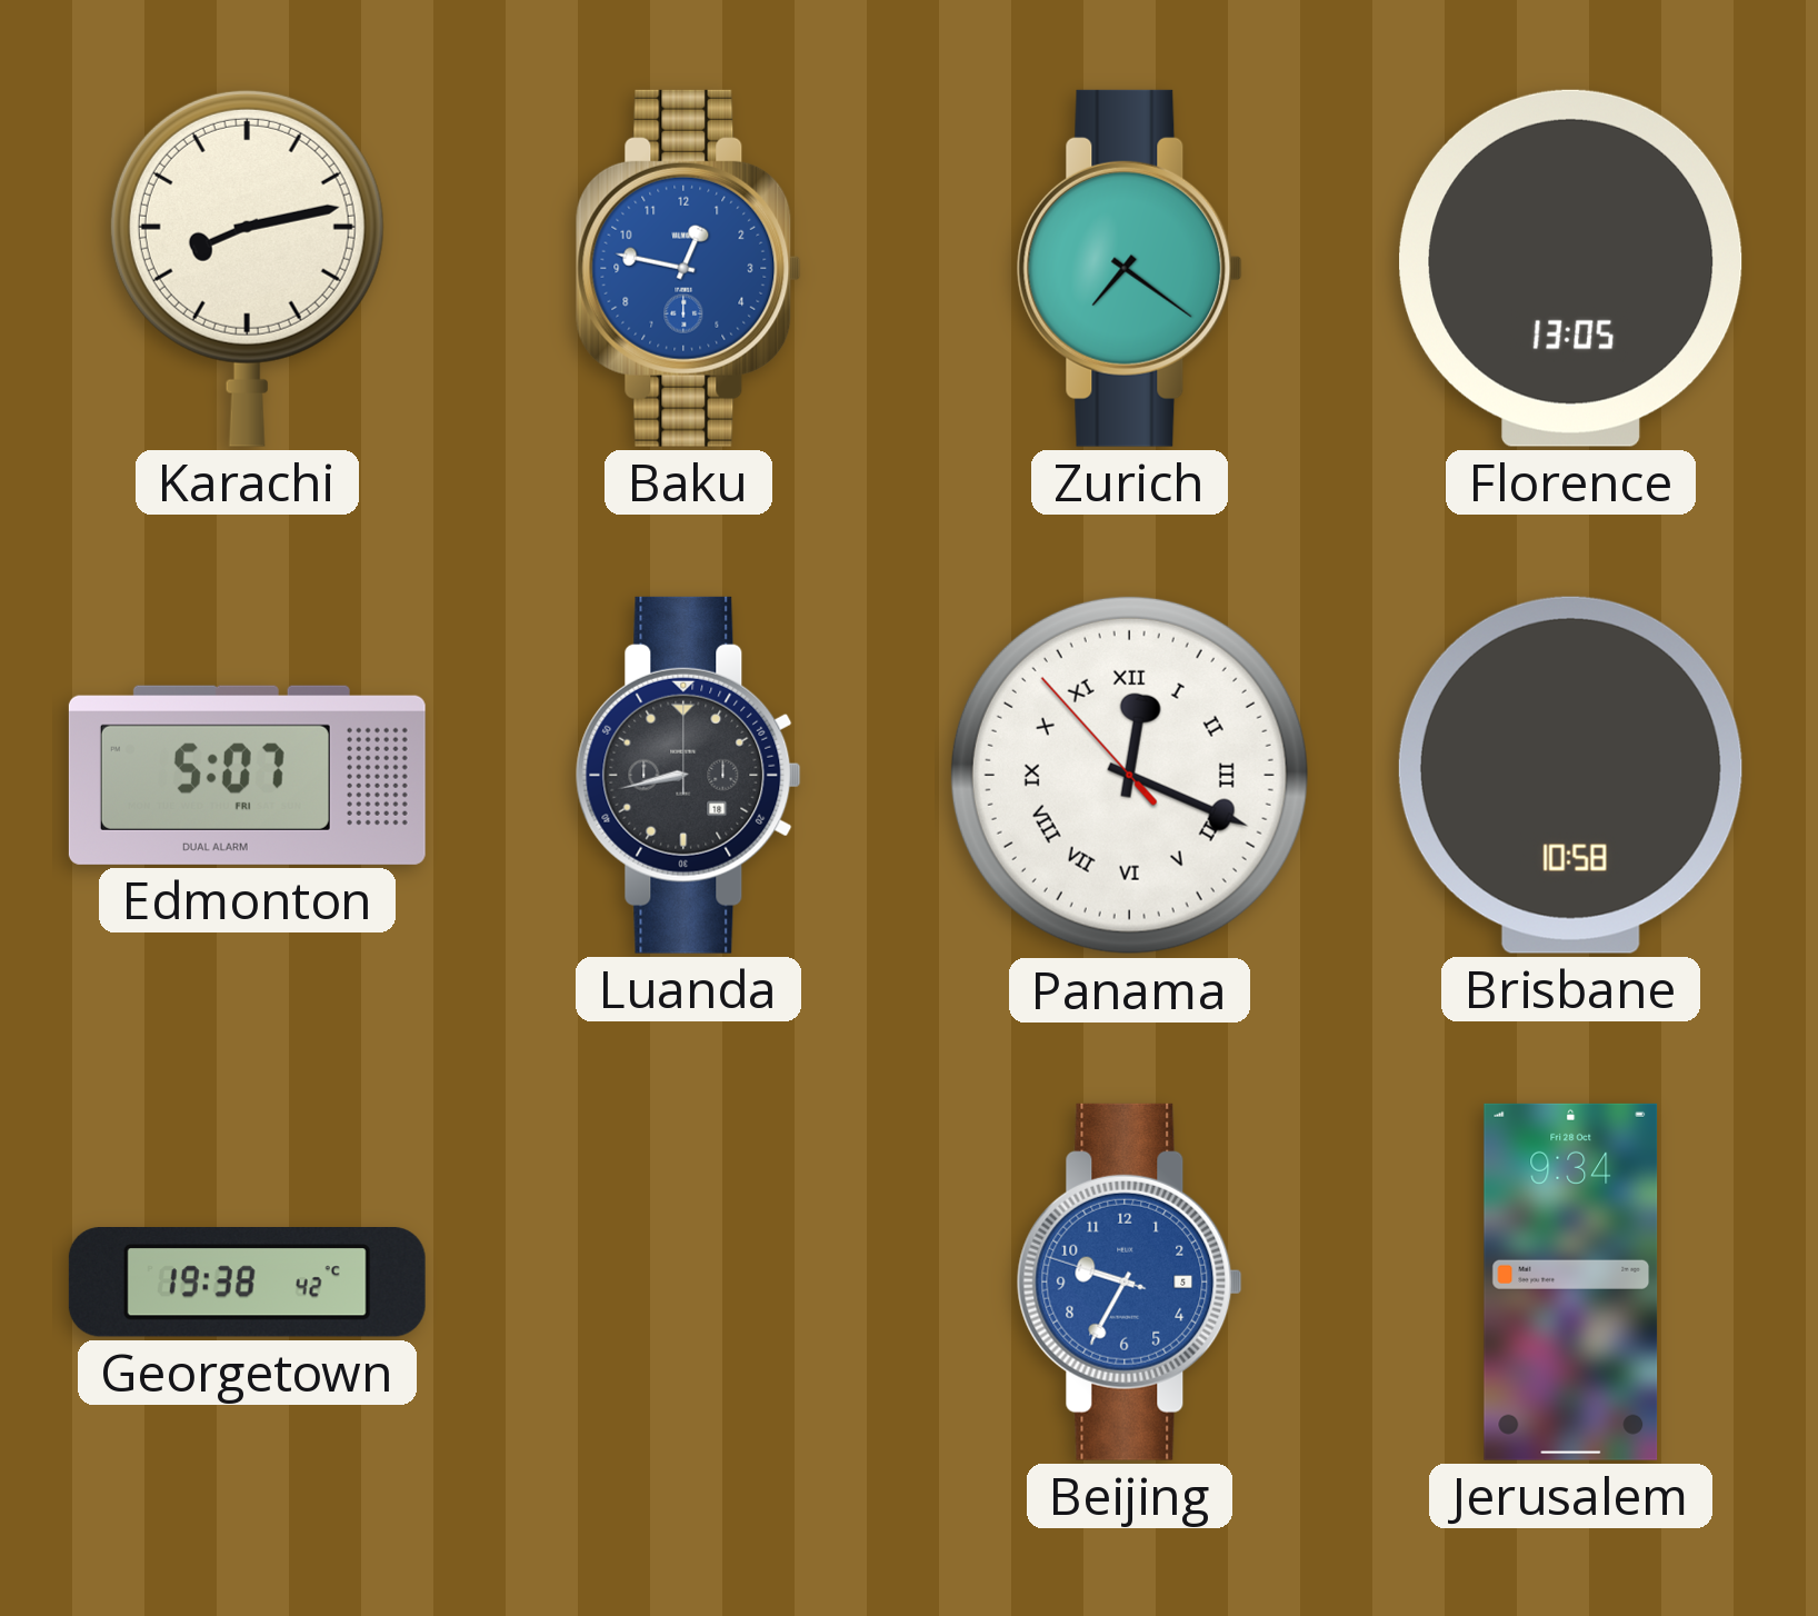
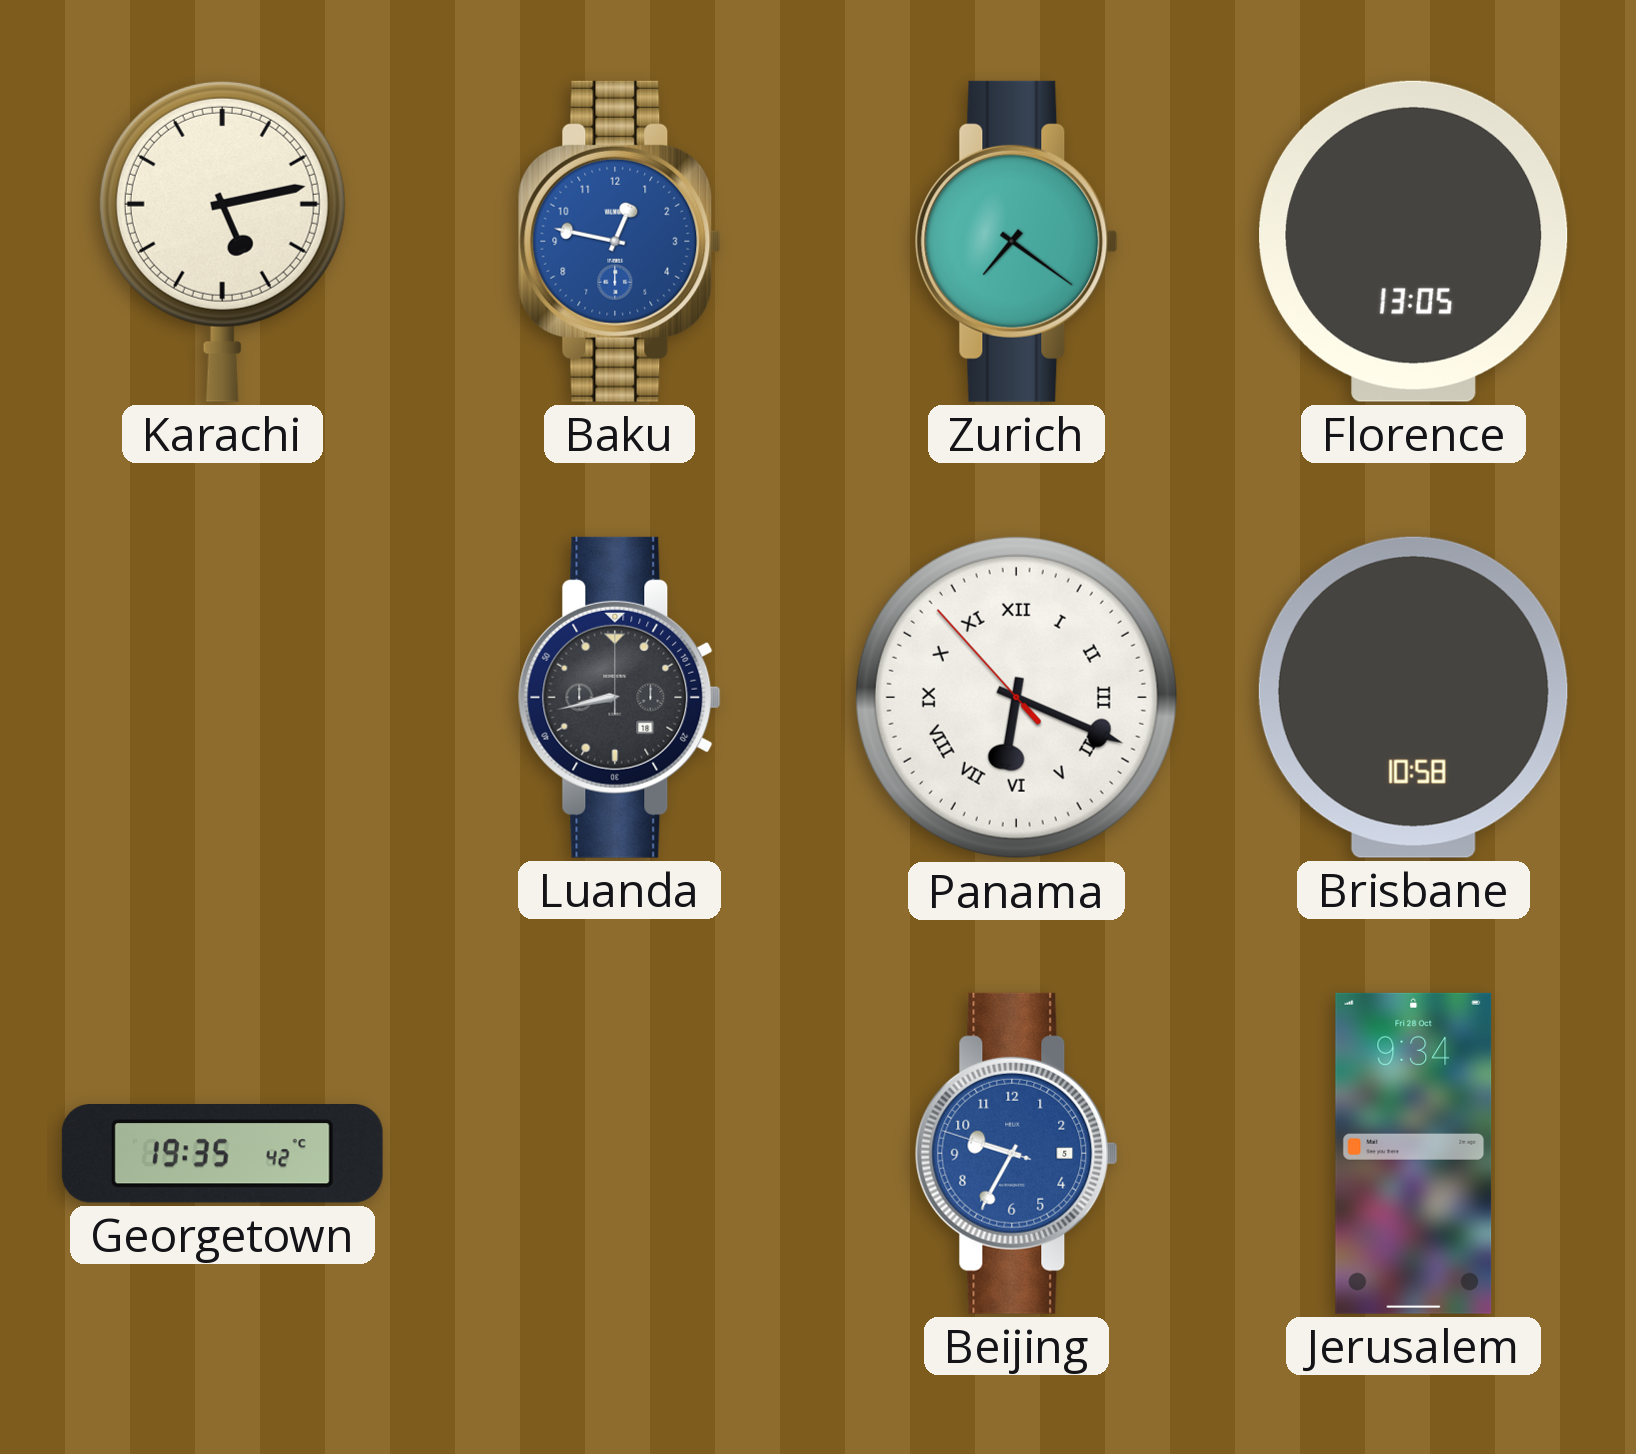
Karachi: 8:13 -> 5:13
Edmonton: 5:07 -> none
Panama: 12:18 -> 6:18
Georgetown: 19:38 -> 19:35
